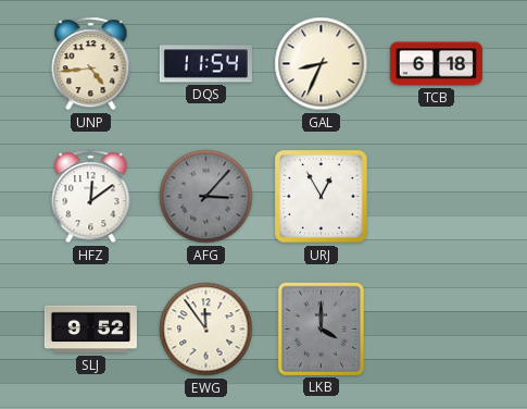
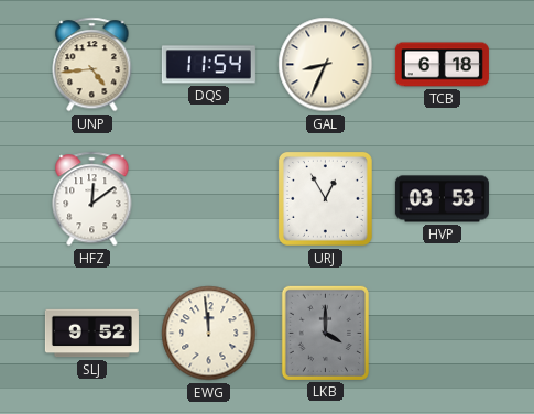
AFG: 3:07 -> none
HVP: none -> 03:53
EWG: 11:54 -> 11:59
